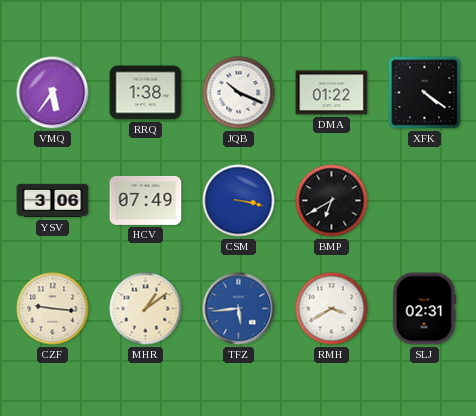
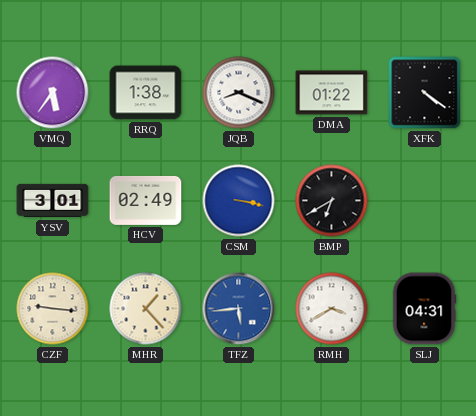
JQB: 10:19 -> 8:19
YSV: 3:06 -> 3:01
HCV: 07:49 -> 02:49
MHR: 1:09 -> 1:23
SLJ: 02:31 -> 04:31
